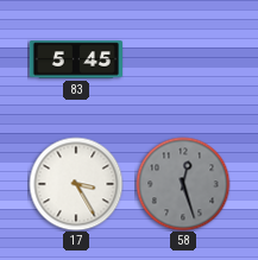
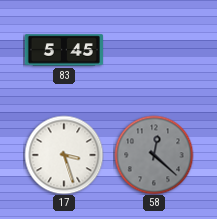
17: 3:25 -> 3:27
58: 12:27 -> 12:22
